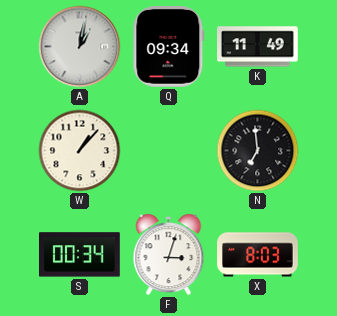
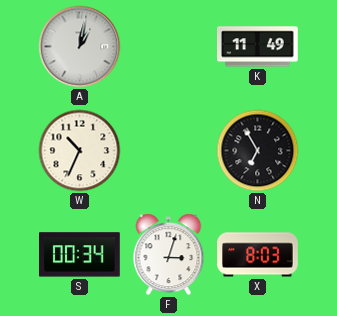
Q: 09:34 -> none
W: 1:07 -> 10:34
N: 6:59 -> 6:55
